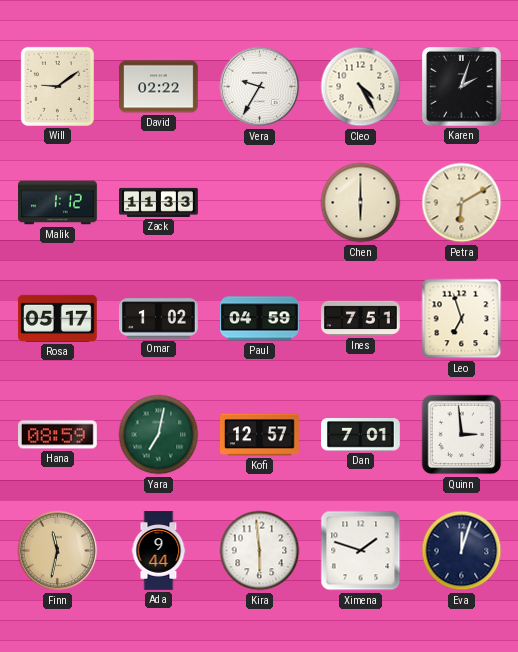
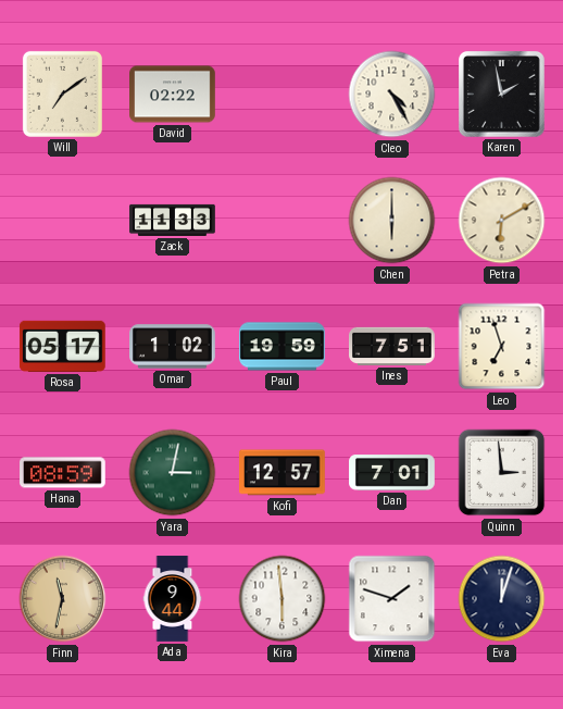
Will: 9:09 -> 7:09
Vera: 9:35 -> none
Karen: 2:03 -> 1:58
Malik: 1:12 -> none
Paul: 04:59 -> 19:59
Yara: 7:02 -> 3:02
